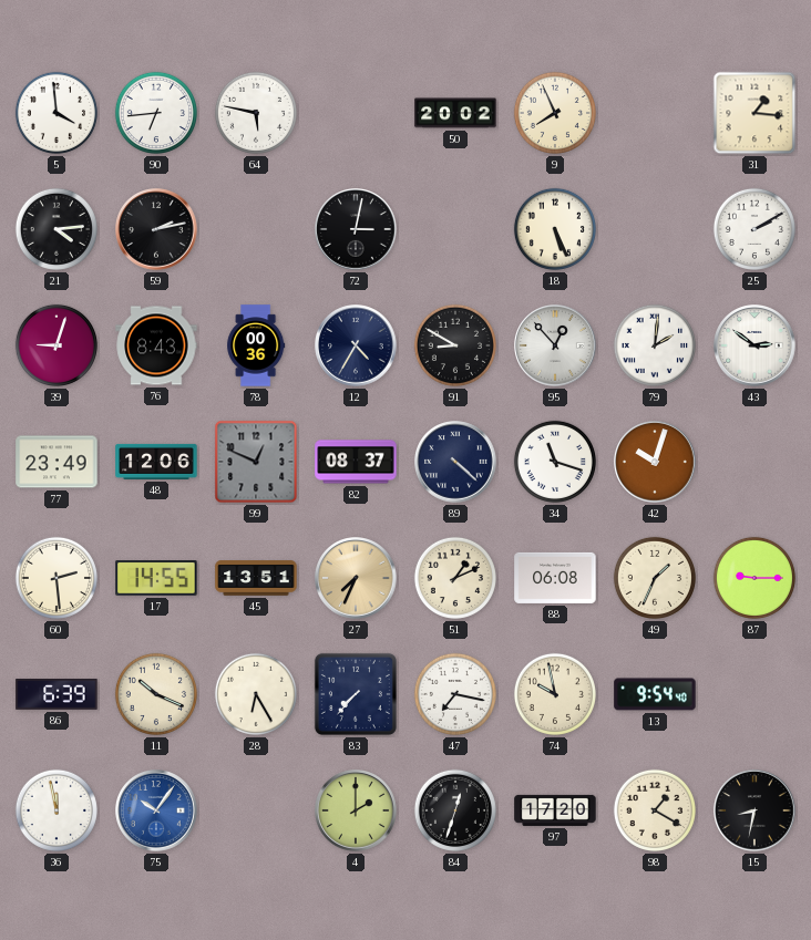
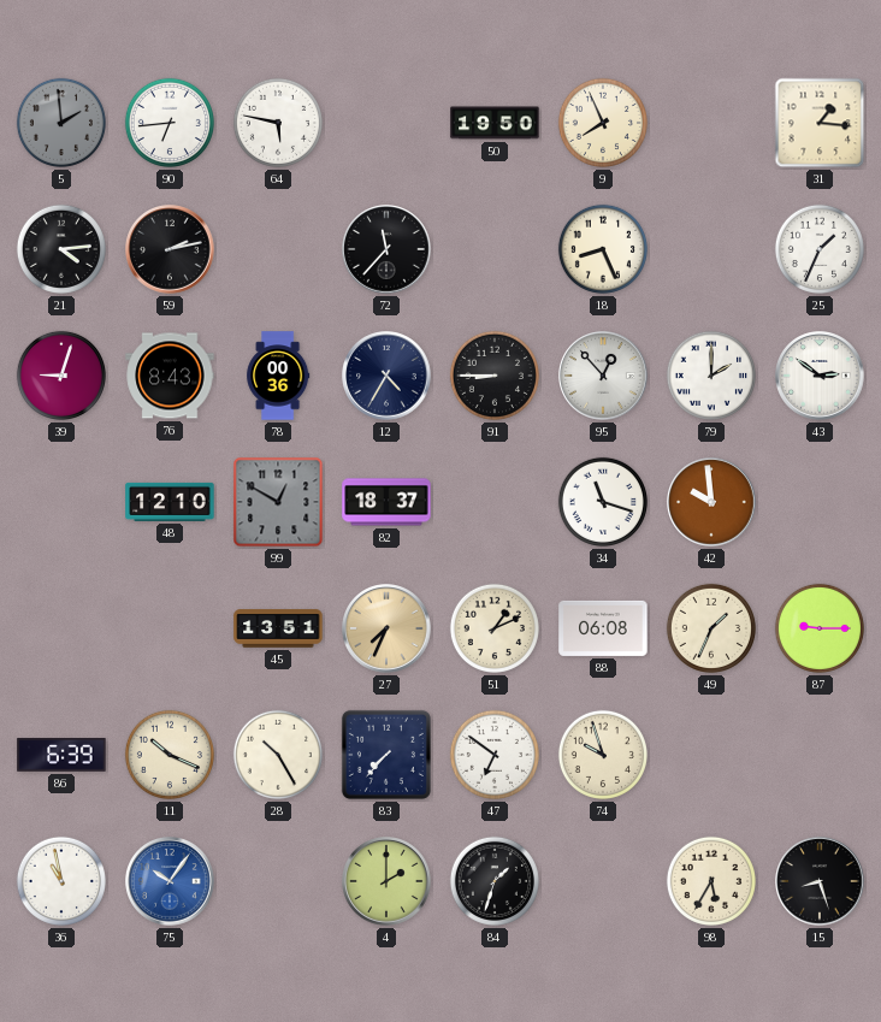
5: 3:59 -> 1:59
5 dial: white -> grey
50: 20:02 -> 19:50
72: 3:02 -> 11:37
18: 5:26 -> 8:26
25: 2:10 -> 1:34
91: 8:50 -> 8:45
79: 2:01 -> 2:00
77: 23:49 -> none
48: 12:06 -> 12:10
99: 12:49 -> 12:50
82: 08:37 -> 18:37
89: 4:22 -> none
42: 10:03 -> 9:59
60: 2:29 -> none
17: 14:55 -> none
28: 6:25 -> 10:25
47: 7:17 -> 6:51
74: 9:58 -> 9:57
13: 9:54 -> none
36: 11:58 -> 10:58
84: 12:33 -> 1:33
97: 17:20 -> none
98: 1:20 -> 5:35
15: 8:32 -> 8:27
